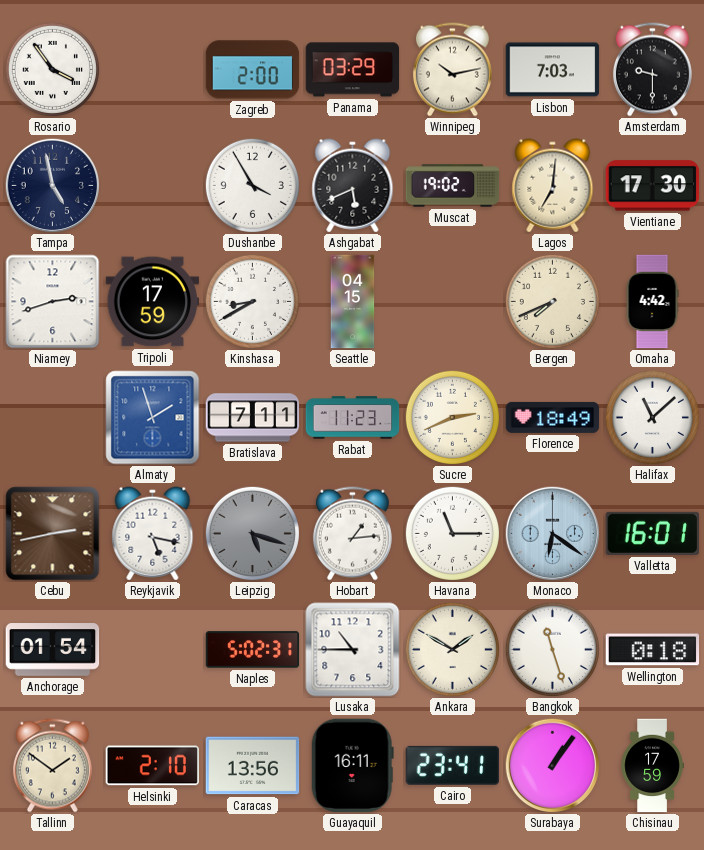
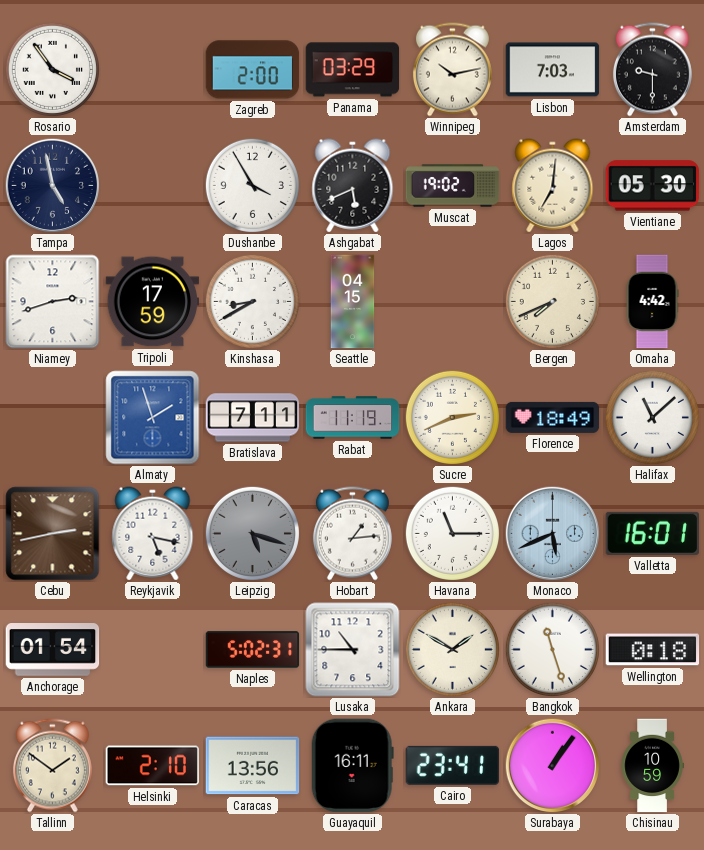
Vientiane: 17:30 -> 05:30
Rabat: 11:23 -> 11:19
Monaco: 6:21 -> 5:41
Chisinau: 17:59 -> 10:59
